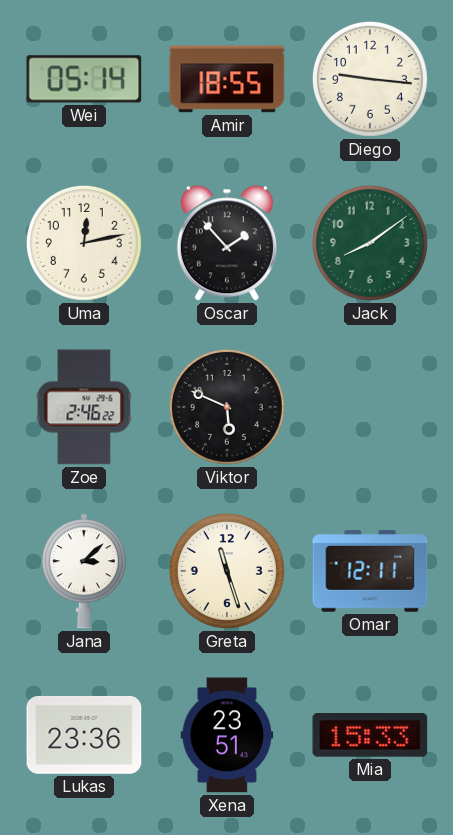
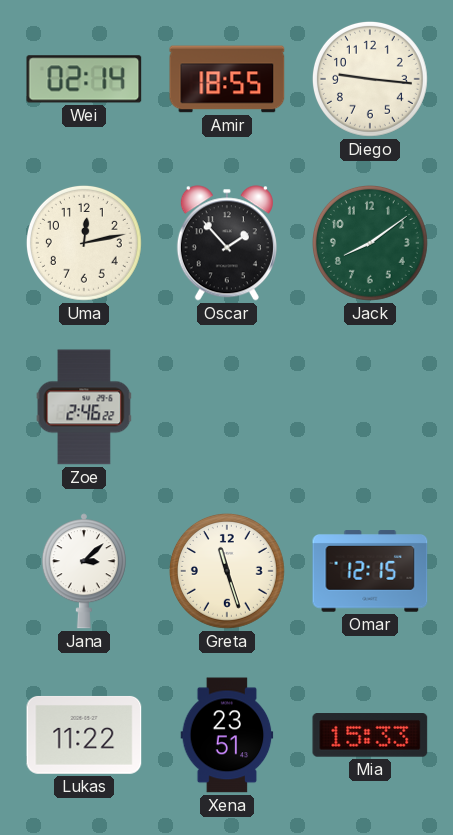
Wei: 05:14 -> 02:14
Viktor: 5:49 -> none
Omar: 12:11 -> 12:15
Lukas: 23:36 -> 11:22
